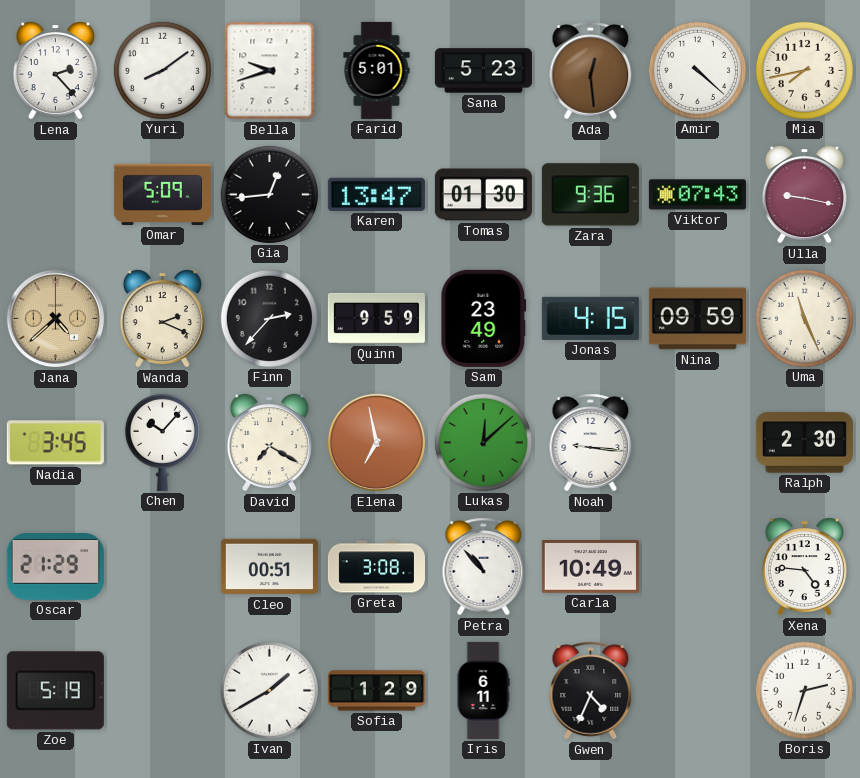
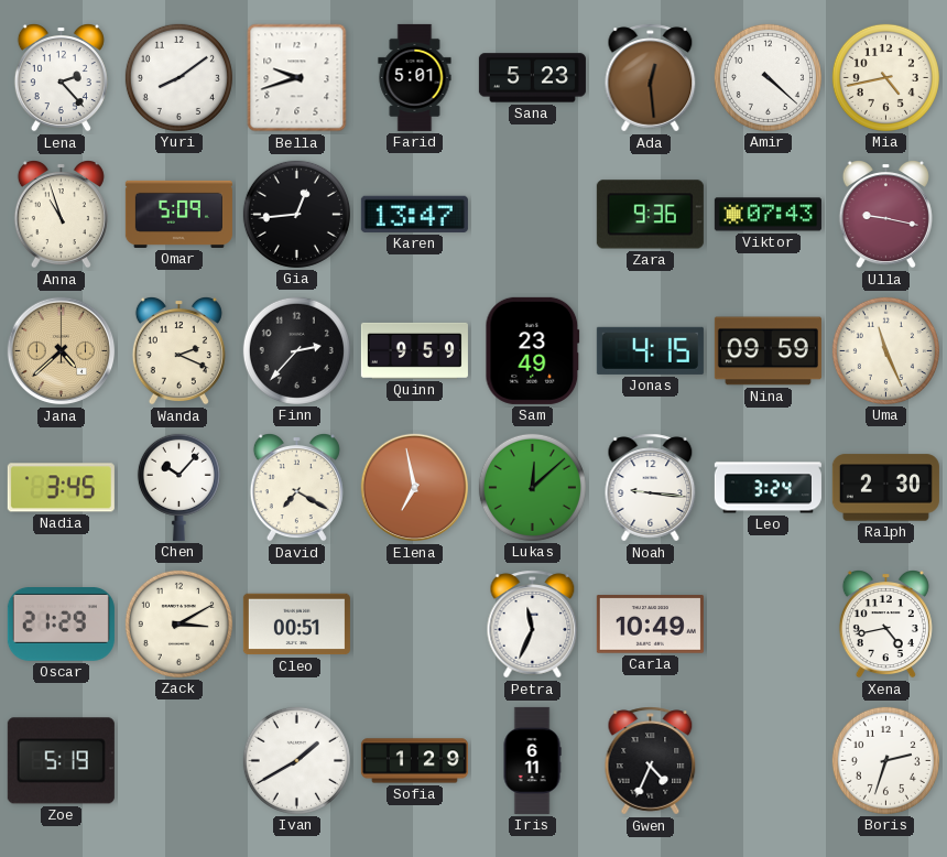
Mia: 7:43 -> 4:43
Anna: none -> 10:57
Tomas: 01:30 -> none
Leo: none -> 3:24
Zack: none -> 3:10
Greta: 3:08 -> none
Petra: 10:53 -> 11:34
Xena: 4:46 -> 4:43
